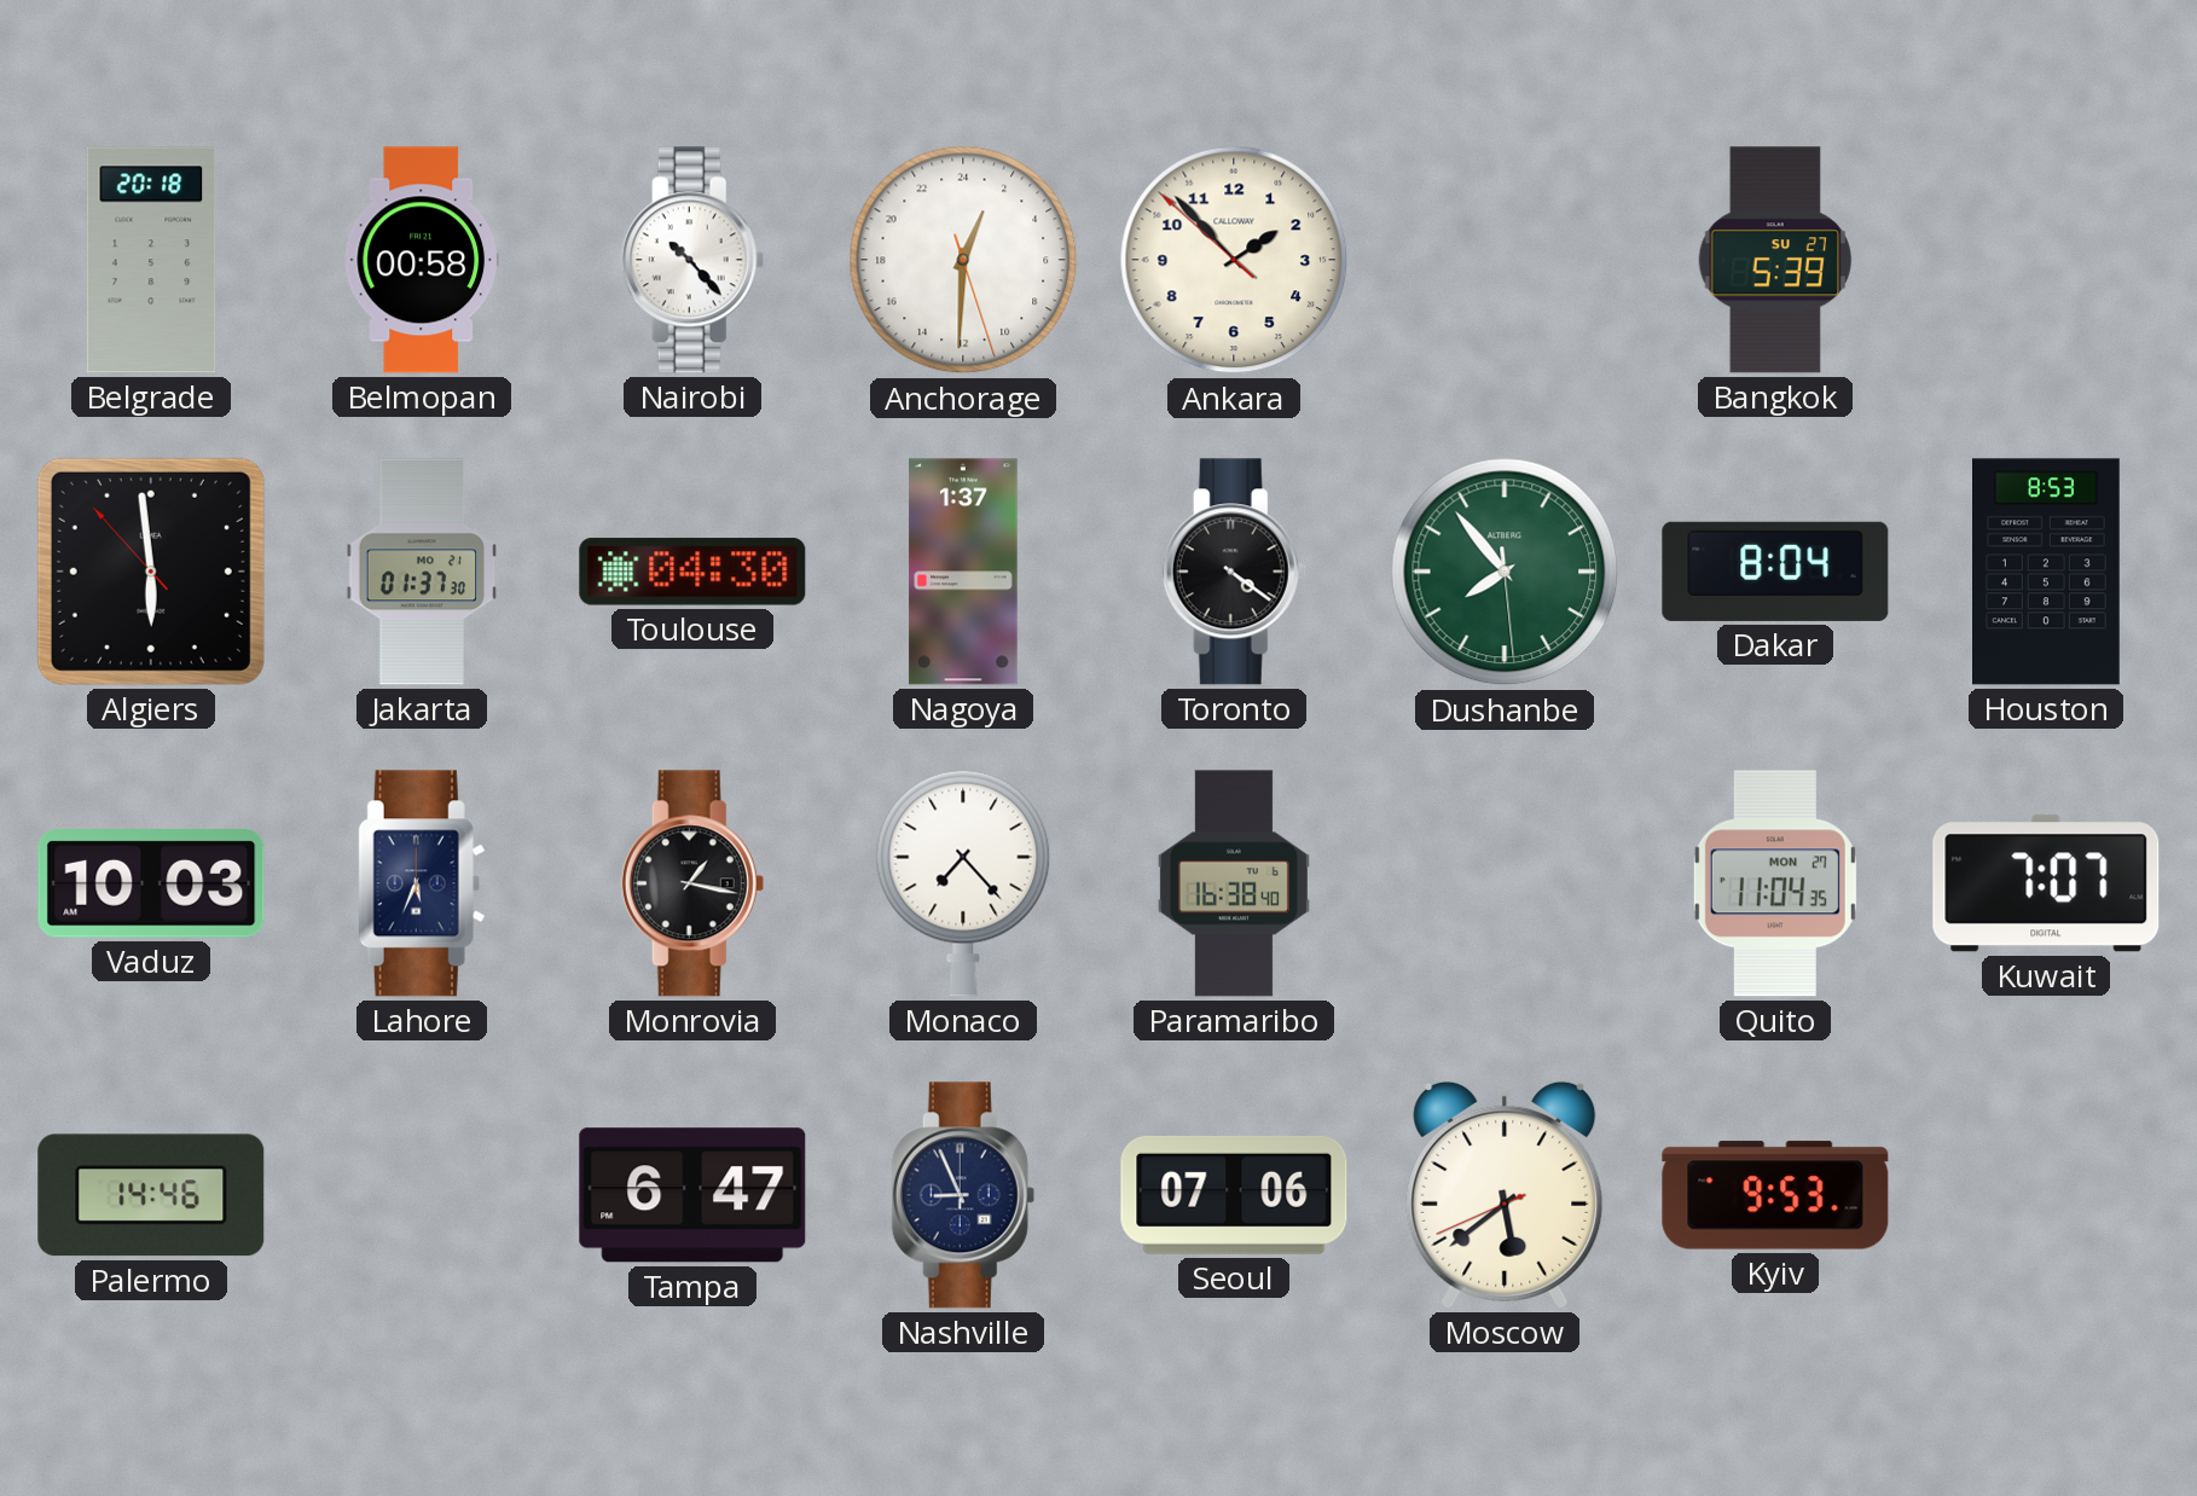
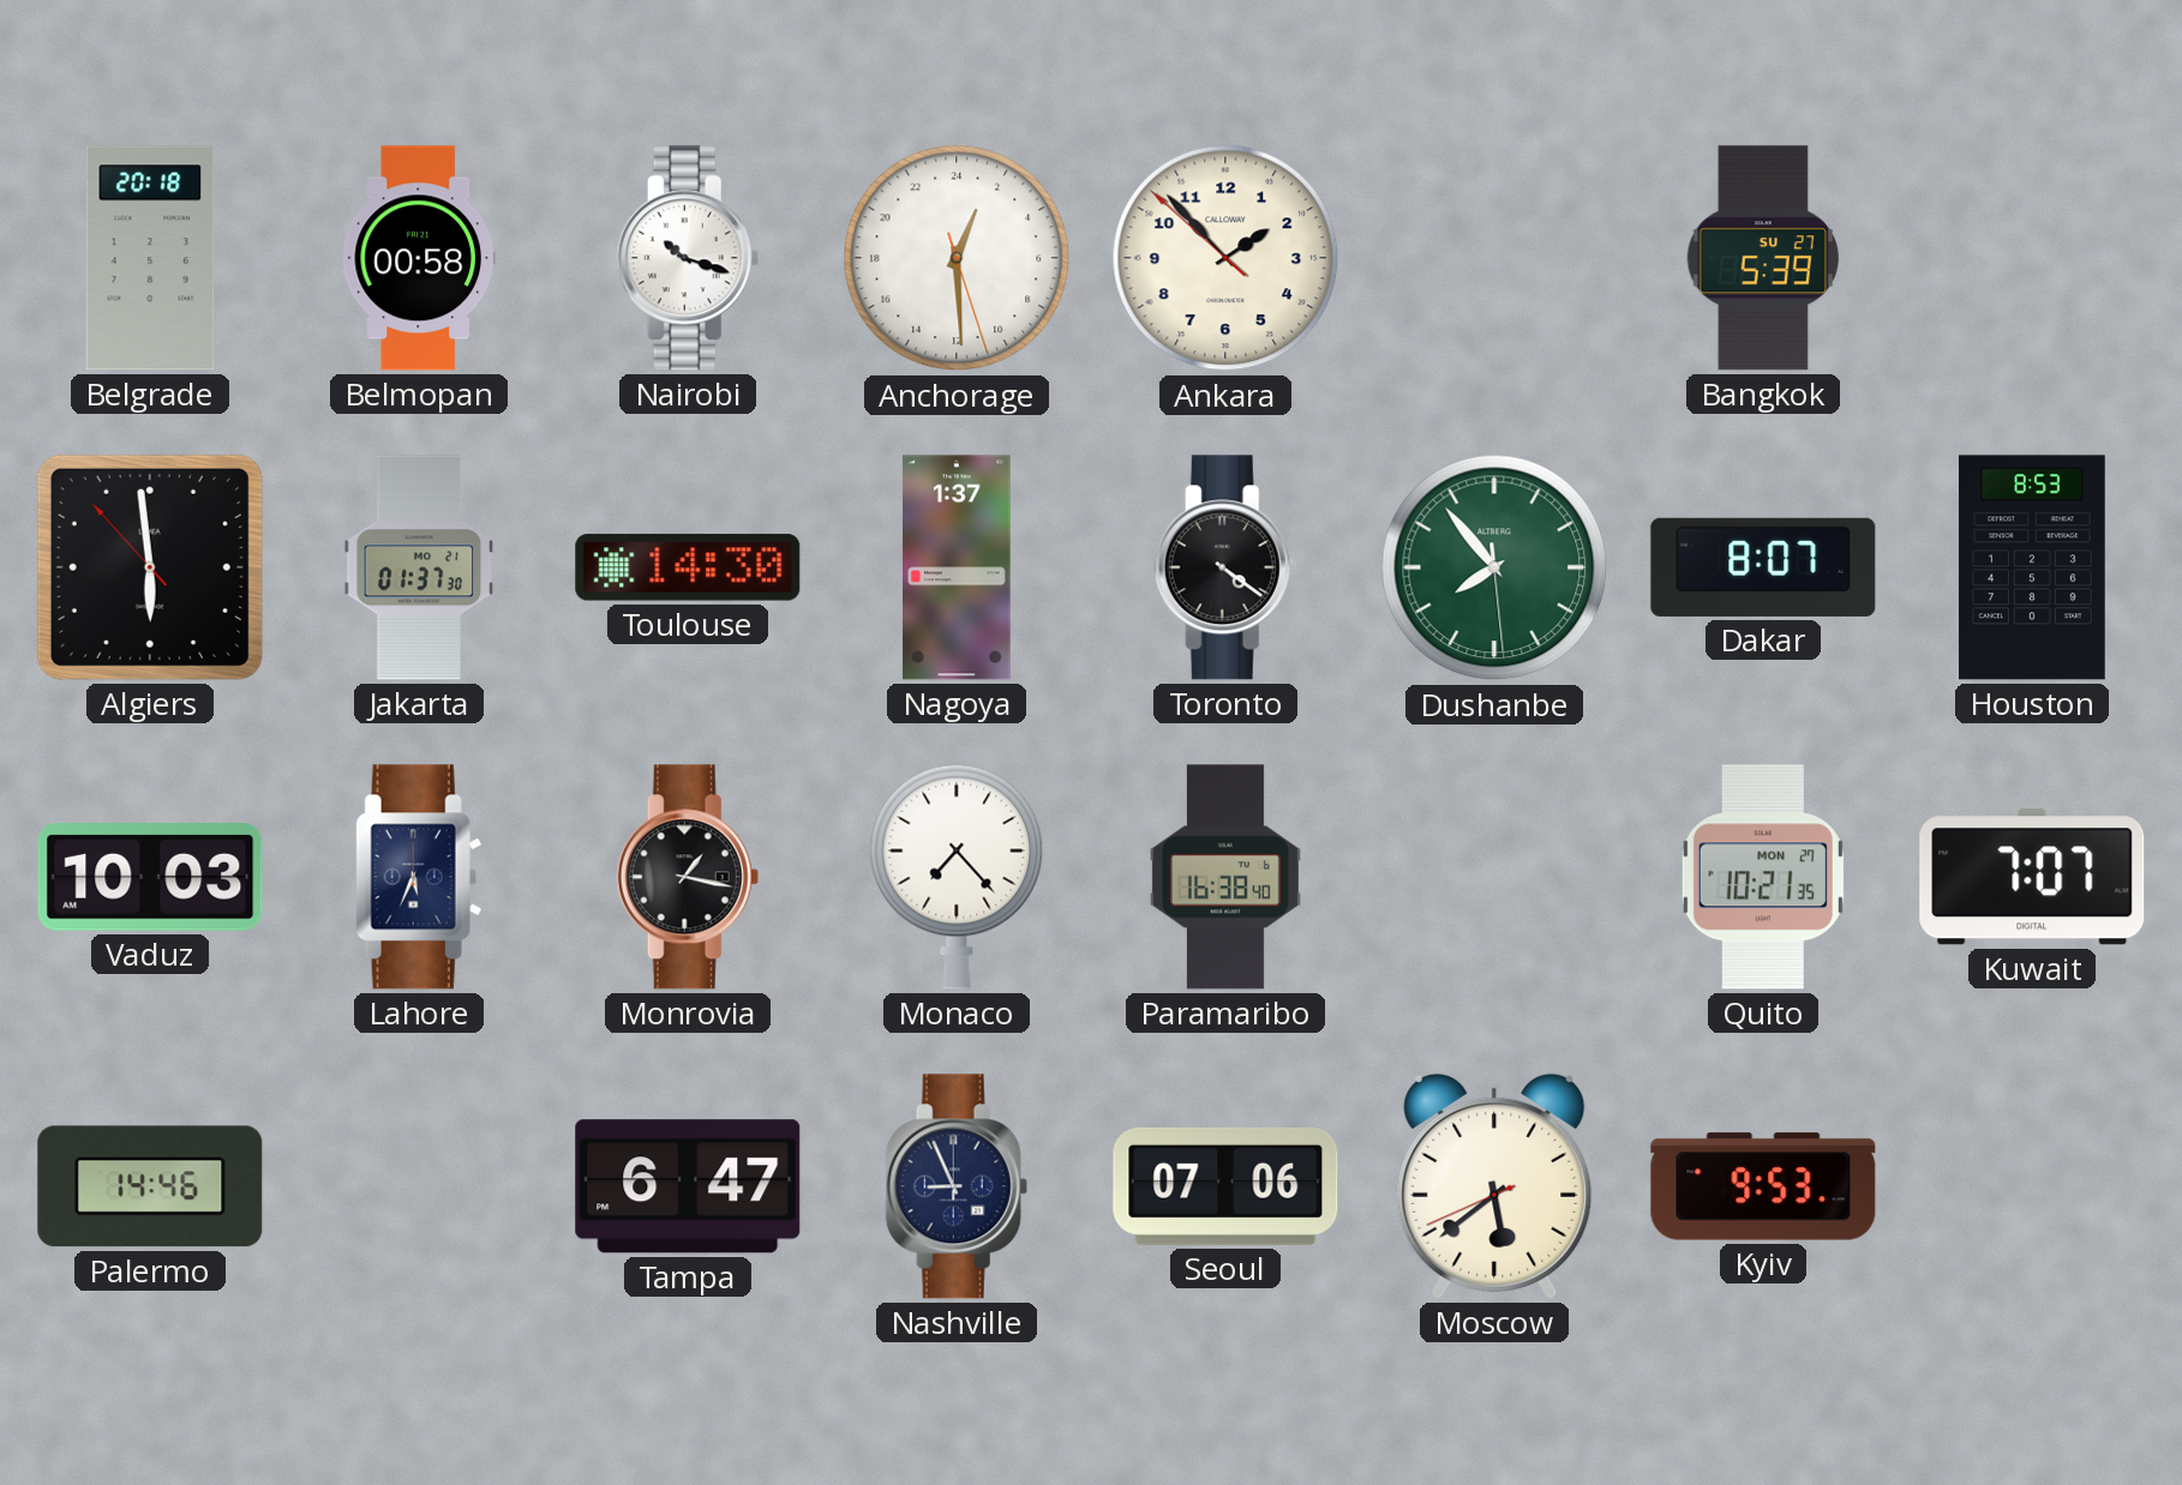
Nairobi: 10:23 -> 10:18
Anchorage: 1:30 -> 1:29
Toulouse: 04:30 -> 14:30
Dakar: 8:04 -> 8:07
Quito: 11:04 -> 10:21
